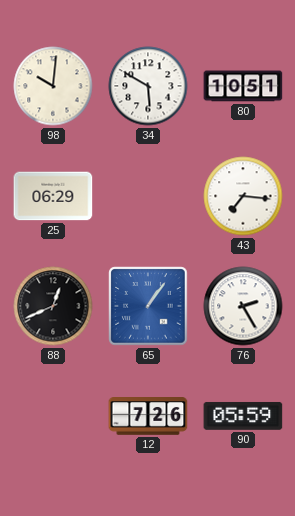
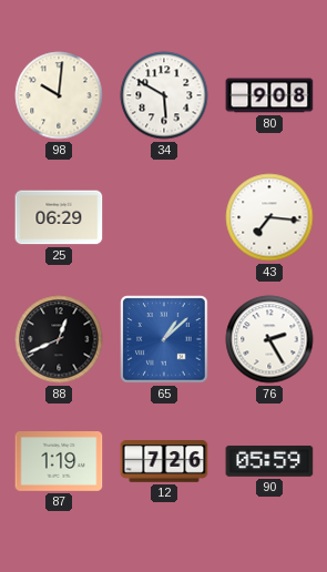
80: 10:51 -> 9:08
65: 1:06 -> 1:08
87: none -> 1:19
